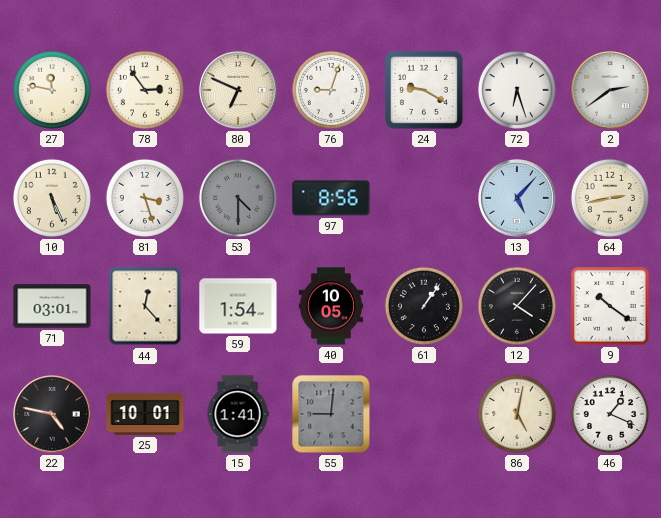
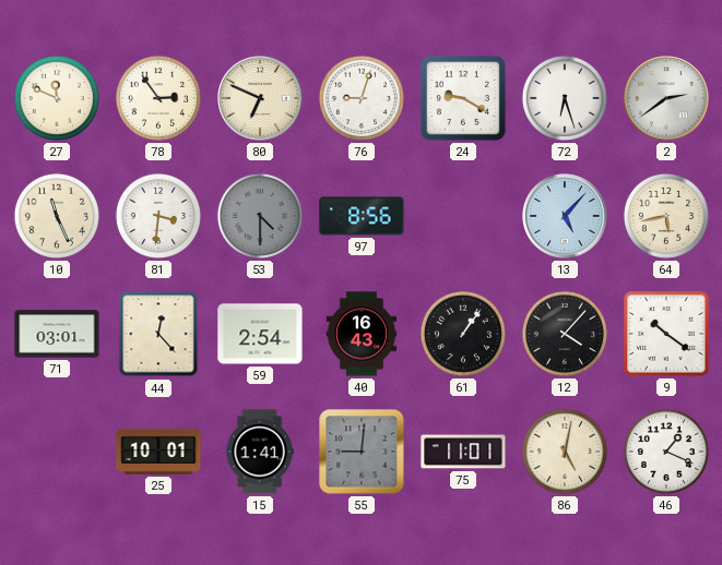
27: 11:47 -> 11:49
10: 5:26 -> 11:26
81: 3:27 -> 3:31
64: 2:43 -> 5:43
59: 1:54 -> 2:54
40: 10:05 -> 16:43
22: 4:47 -> none
75: none -> 11:01
